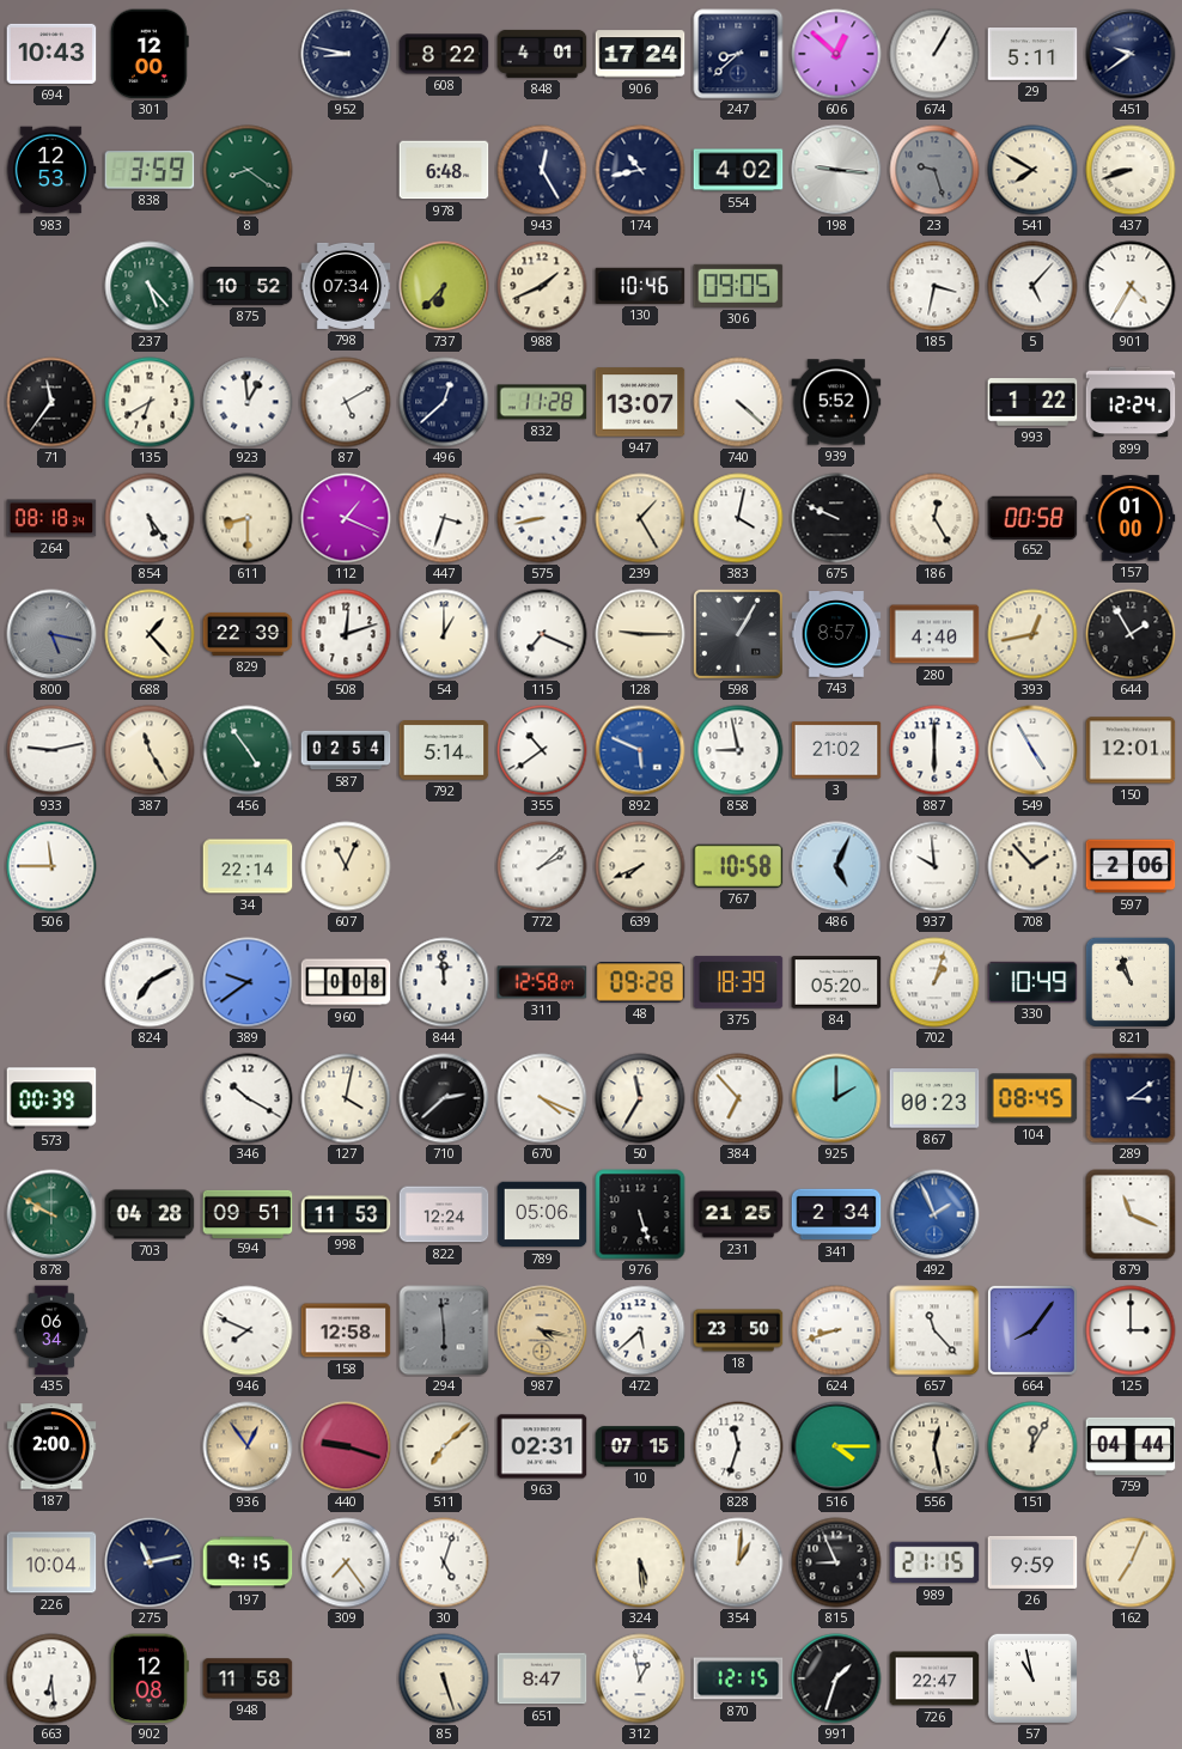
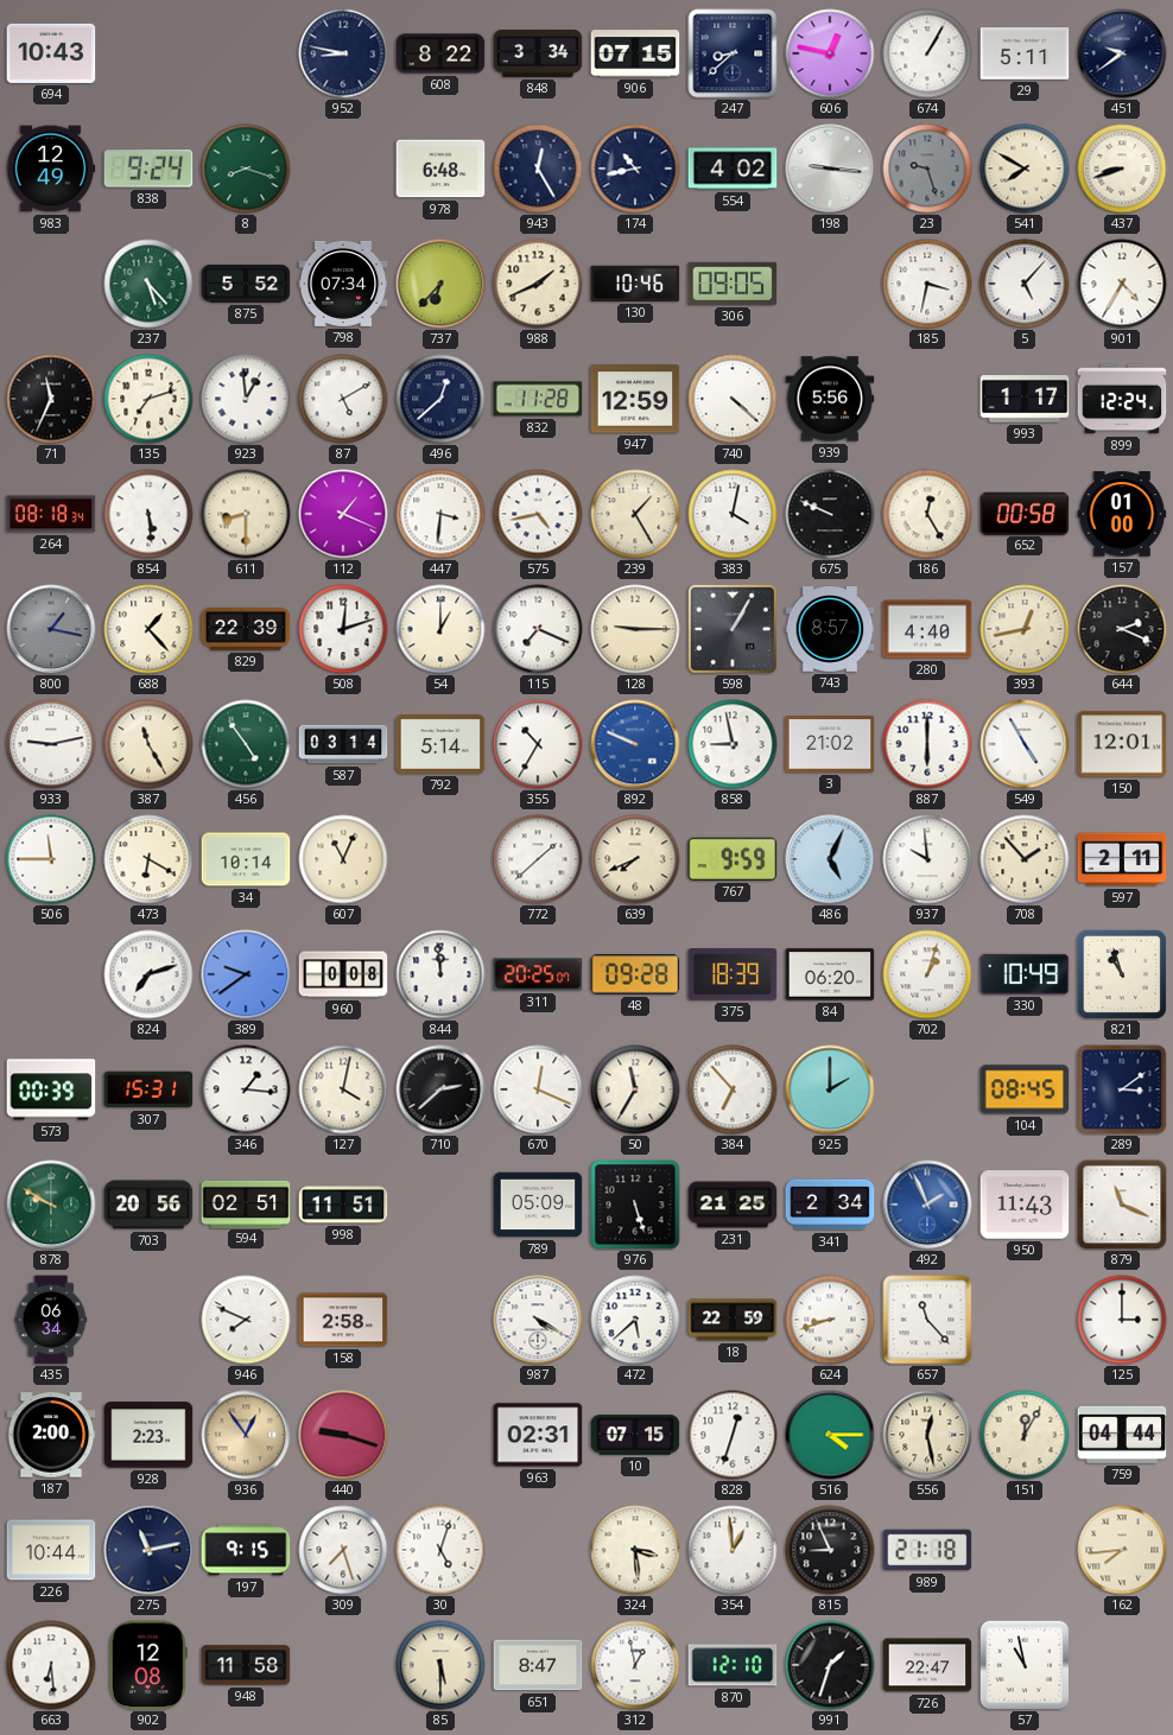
301: 12:00 -> none
848: 4:01 -> 3:34
906: 17:24 -> 07:15
606: 12:52 -> 12:47
983: 12:53 -> 12:49
838: 3:59 -> 9:24
8: 8:21 -> 8:18
875: 10:52 -> 5:52
71: 11:36 -> 11:34
135: 6:40 -> 7:12
947: 13:07 -> 12:59
939: 5:52 -> 5:56
993: 1:22 -> 1:17
854: 5:24 -> 5:29
447: 3:33 -> 3:31
575: 8:43 -> 4:43
800: 5:17 -> 1:17
644: 1:55 -> 2:19
587: 02:54 -> 03:14
355: 10:39 -> 10:35
892: 5:49 -> 9:49
473: none -> 6:20
34: 22:14 -> 10:14
772: 2:08 -> 1:38
767: 10:58 -> 9:59
597: 2:06 -> 2:11
824: 7:10 -> 7:12
311: 12:58 -> 20:25
84: 05:20 -> 06:20
307: none -> 15:31
346: 10:20 -> 1:16
670: 4:19 -> 12:19
867: 00:23 -> none
703: 04:28 -> 20:56
594: 09:51 -> 02:51
998: 11:53 -> 11:51
822: 12:24 -> none
789: 05:06 -> 05:09
950: none -> 11:43
158: 12:58 -> 2:58
294: 5:59 -> none
987: 4:17 -> 4:20
987 dial: champagne -> white
18: 23:50 -> 22:59
664: 8:06 -> none
928: none -> 2:23
511: 7:08 -> none
828: 11:33 -> 12:33
226: 10:04 -> 10:44
309: 7:24 -> 7:27
324: 5:29 -> 3:29
354: 1:01 -> 12:59
989: 21:15 -> 21:18
26: 9:59 -> none
162: 7:04 -> 7:44
85: 5:27 -> 5:30
870: 12:15 -> 12:10
